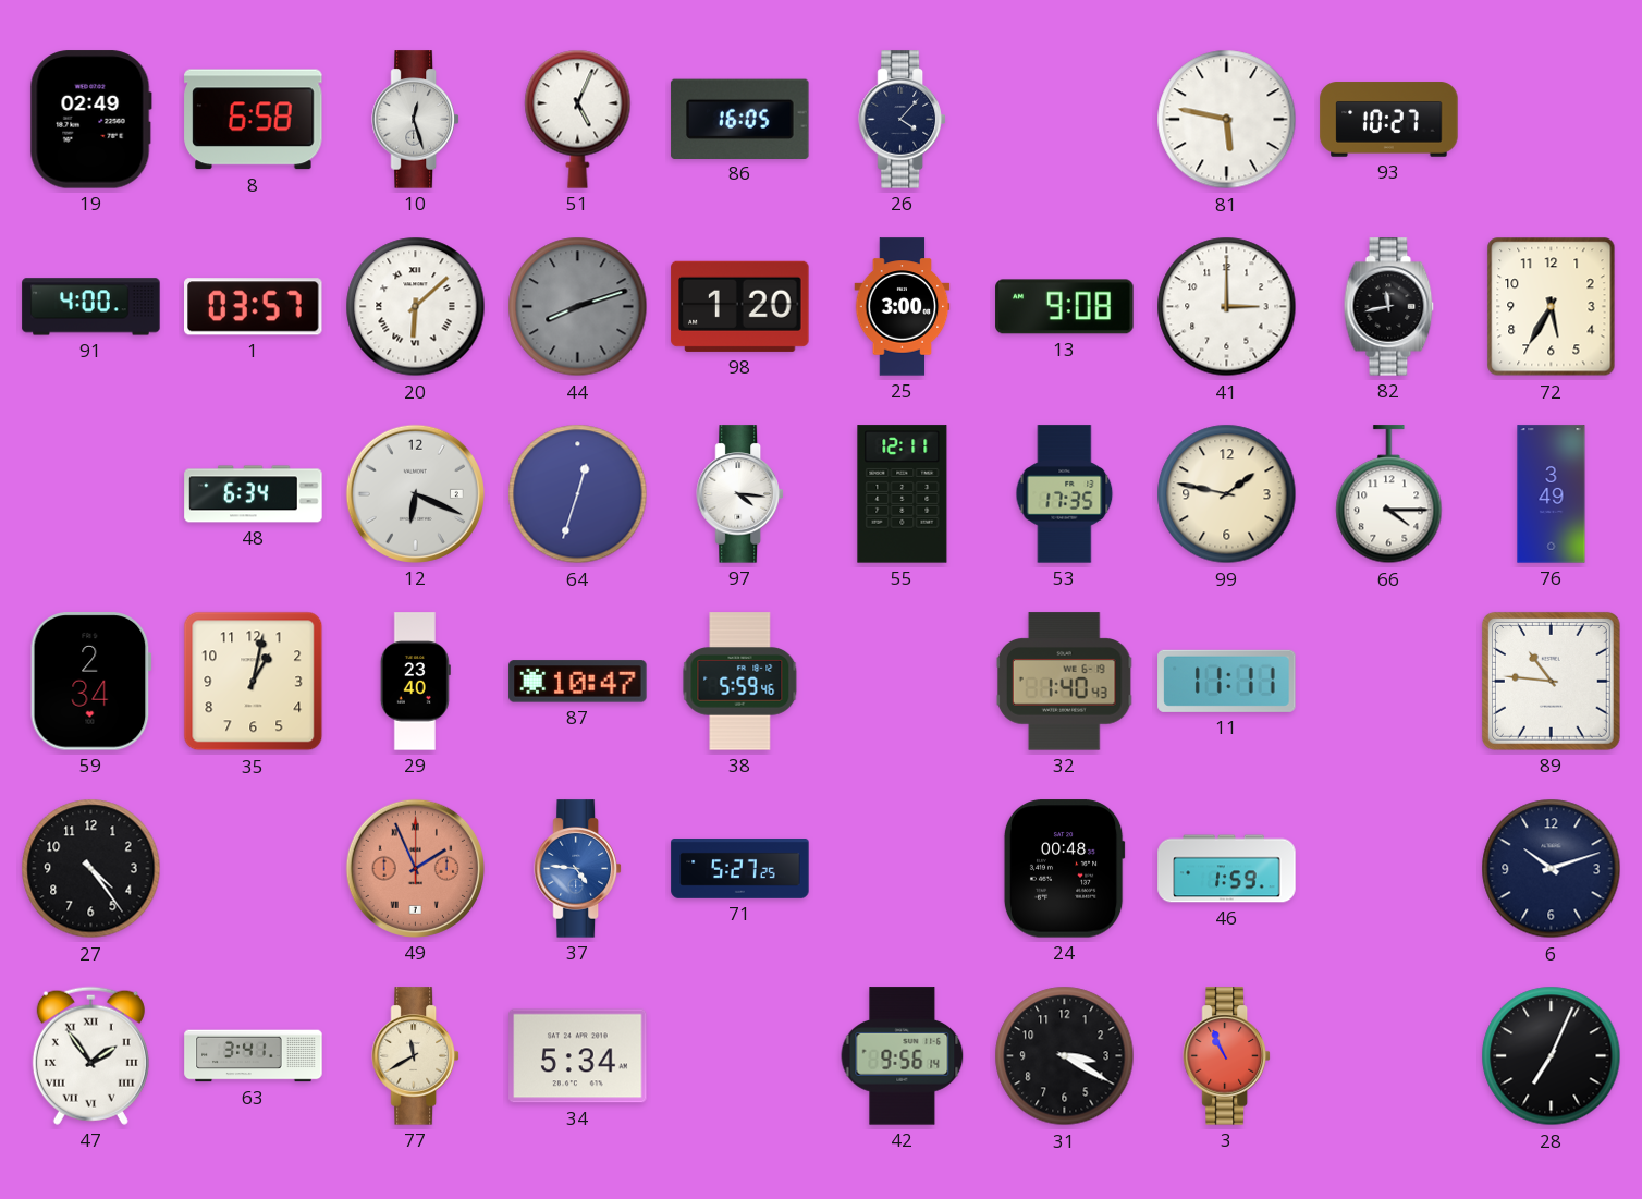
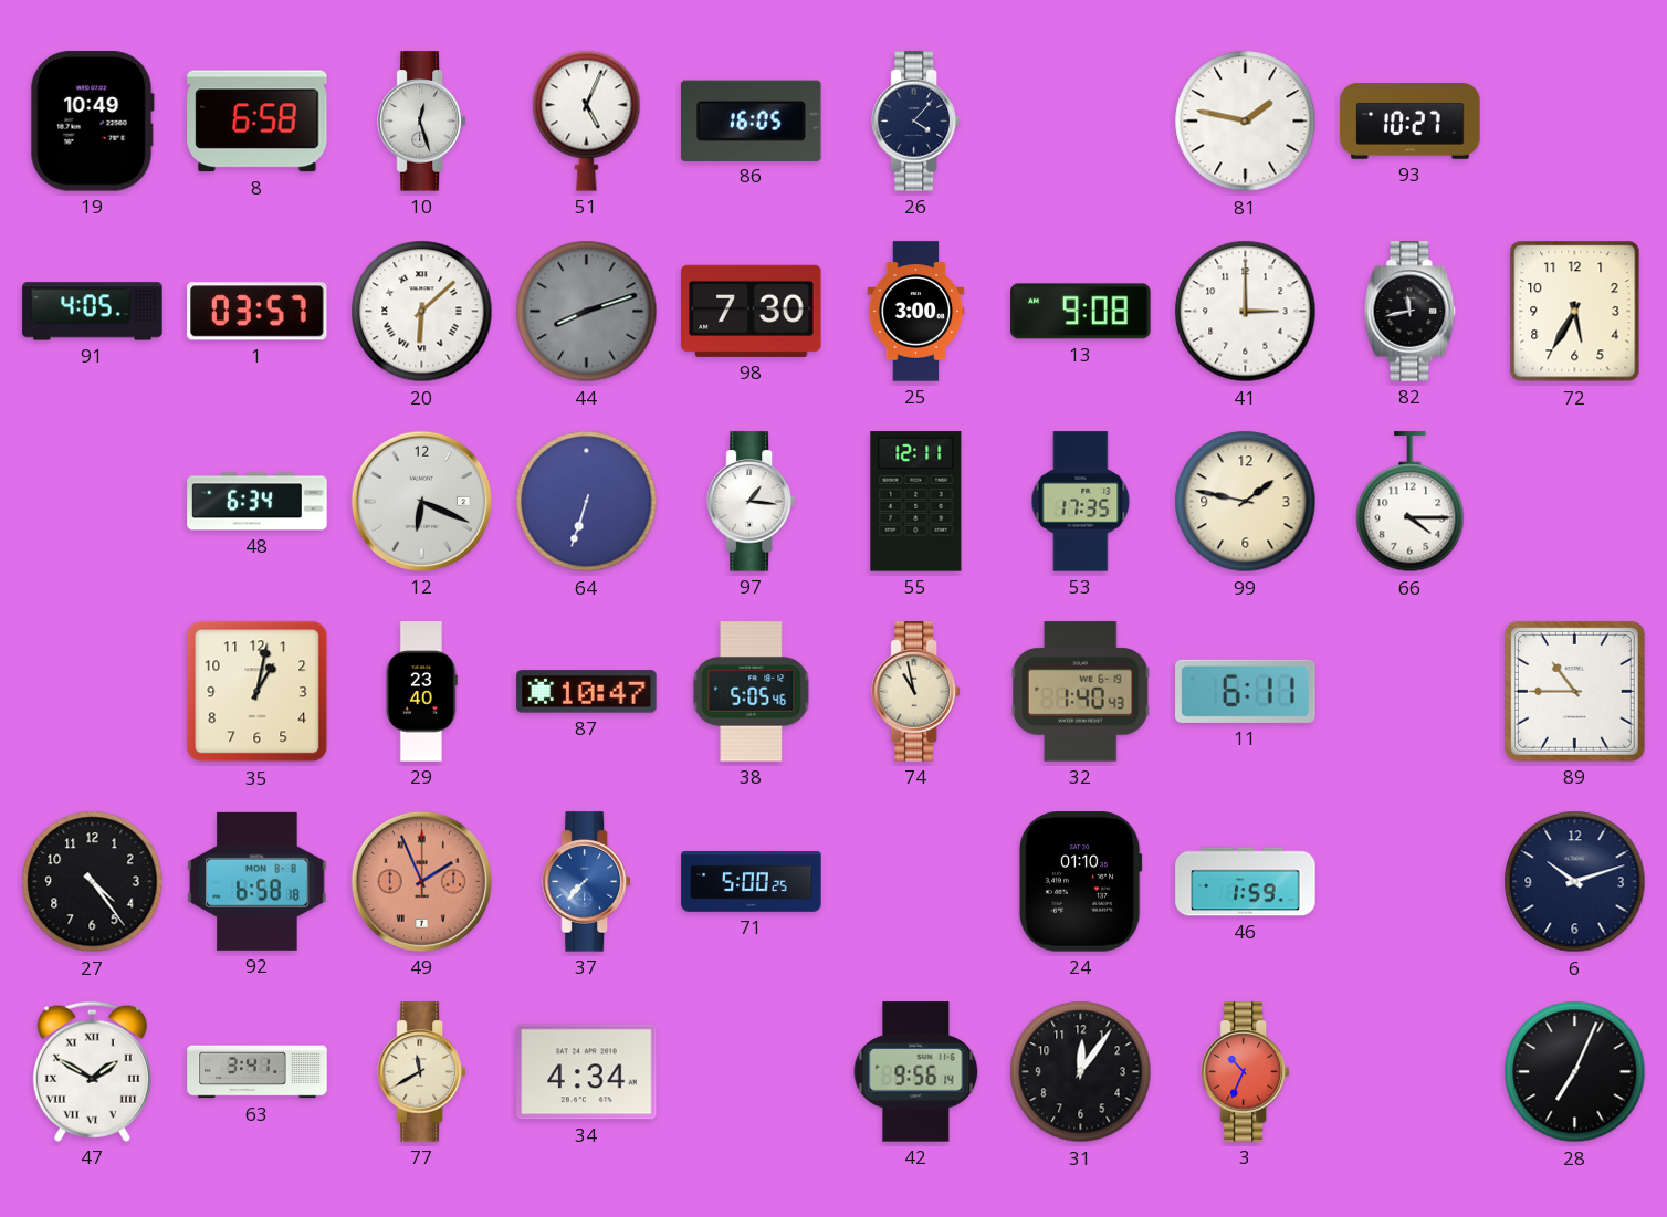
19: 02:49 -> 10:49
81: 5:47 -> 1:47
91: 4:00 -> 4:05
98: 1:20 -> 7:30
64: 12:33 -> 6:33
97: 4:16 -> 1:16
76: 3:49 -> none
59: 2:34 -> none
38: 5:59 -> 5:05
74: none -> 10:58
11: 11:11 -> 6:11
89: 10:46 -> 10:45
92: none -> 6:58
37: 4:46 -> 7:37
71: 5:27 -> 5:00
24: 00:48 -> 01:10
47: 1:54 -> 1:50
34: 5:34 -> 4:34
31: 3:20 -> 12:06
3: 10:56 -> 10:34
